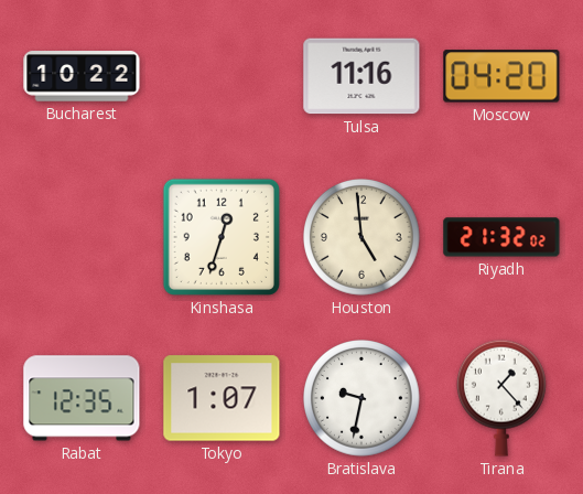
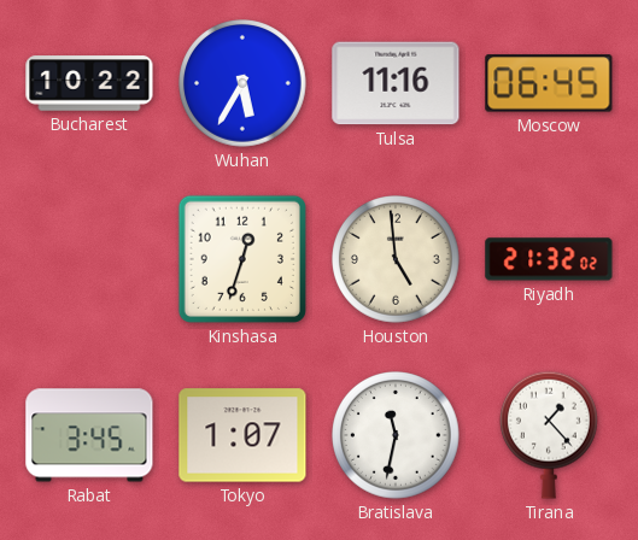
Wuhan: none -> 5:35
Moscow: 04:20 -> 06:45
Rabat: 12:35 -> 3:45
Bratislava: 9:32 -> 11:32
